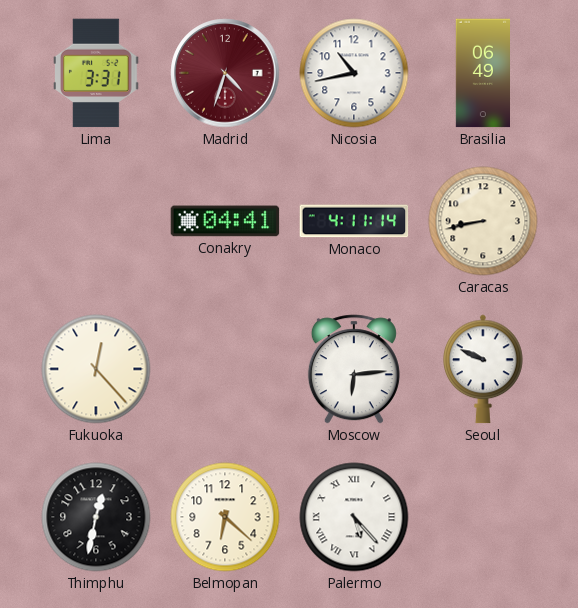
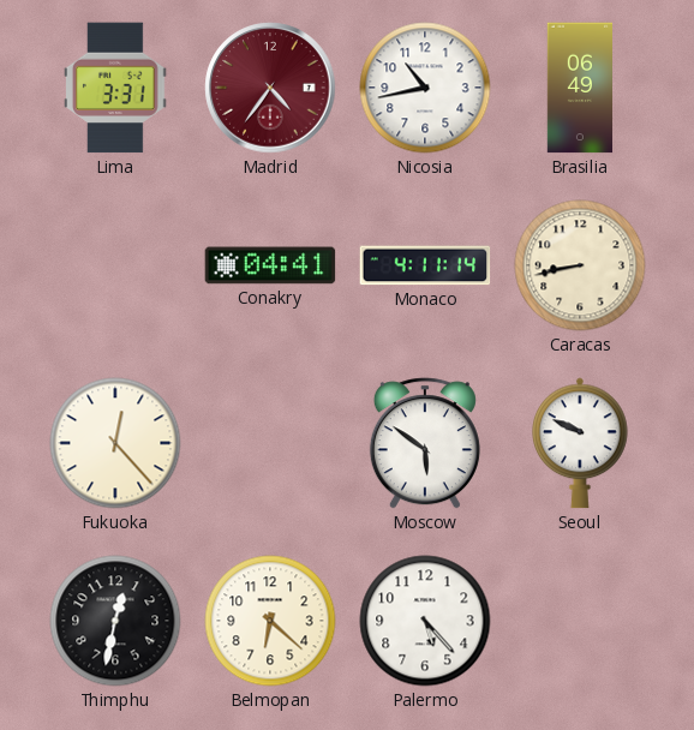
Madrid: 4:33 -> 4:36
Moscow: 6:14 -> 5:51
Palermo numerals: Roman -> Arabic
